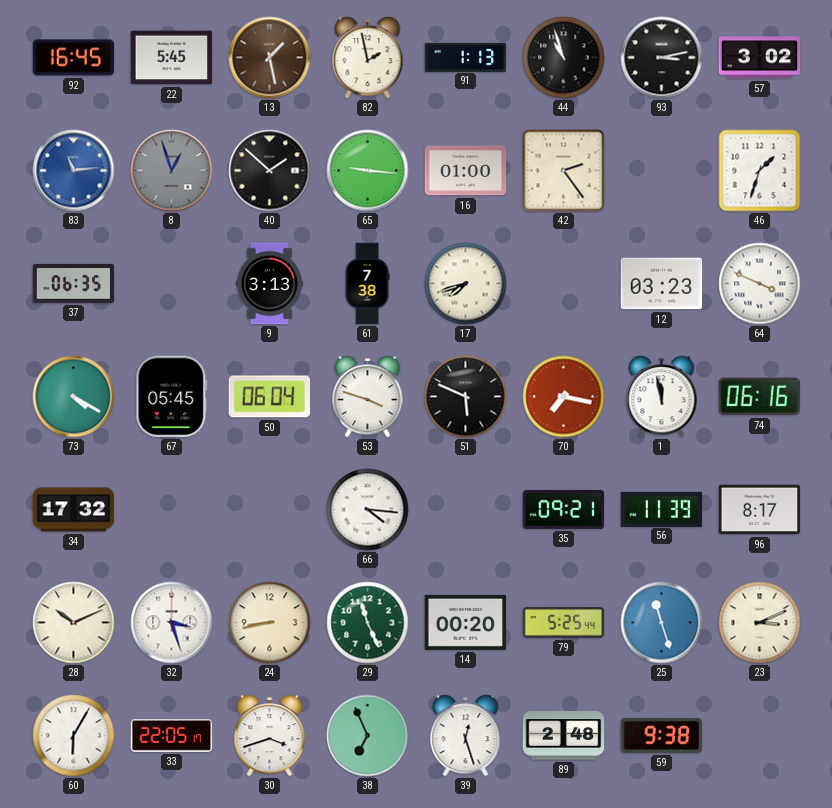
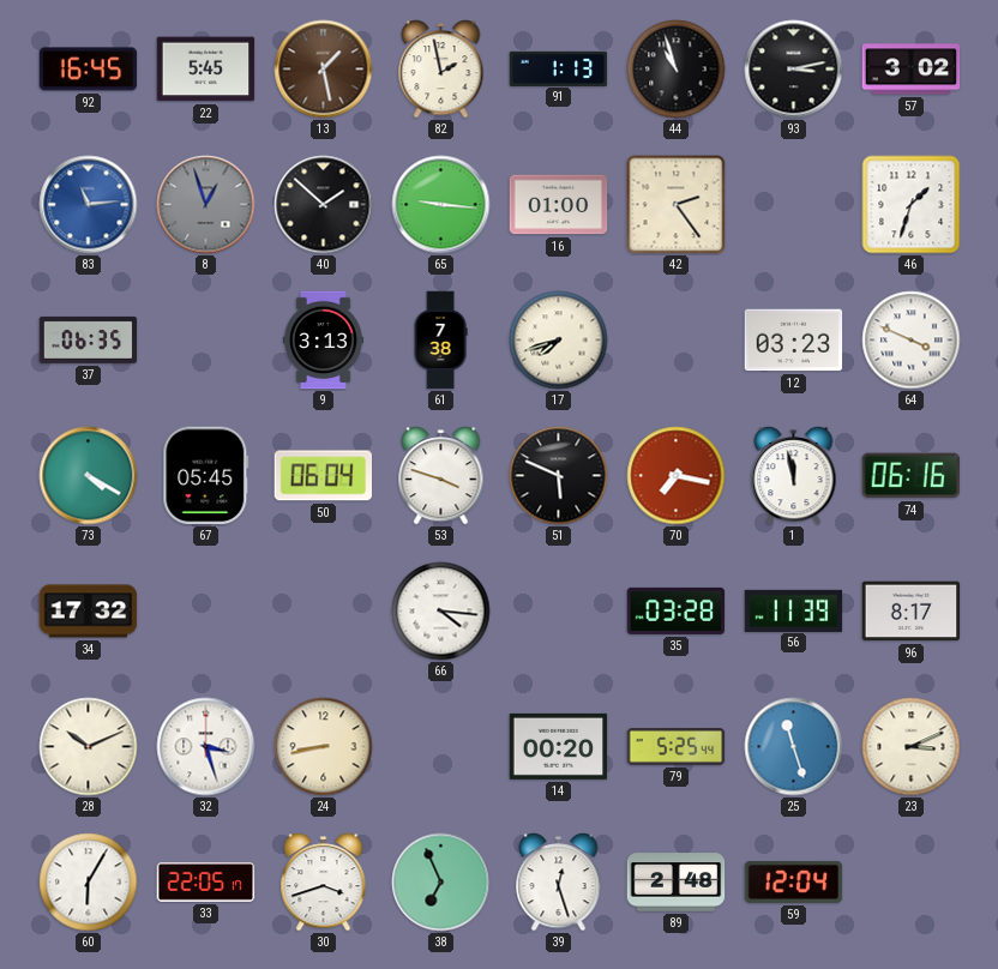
35: 09:21 -> 03:28
29: 11:26 -> none
59: 9:38 -> 12:04
